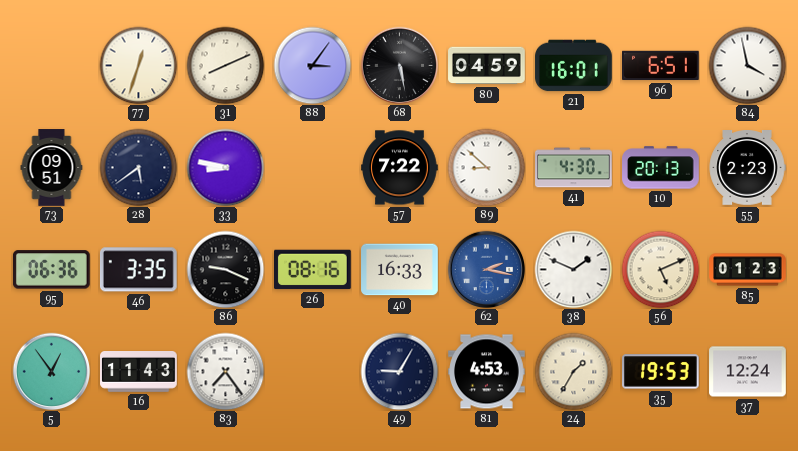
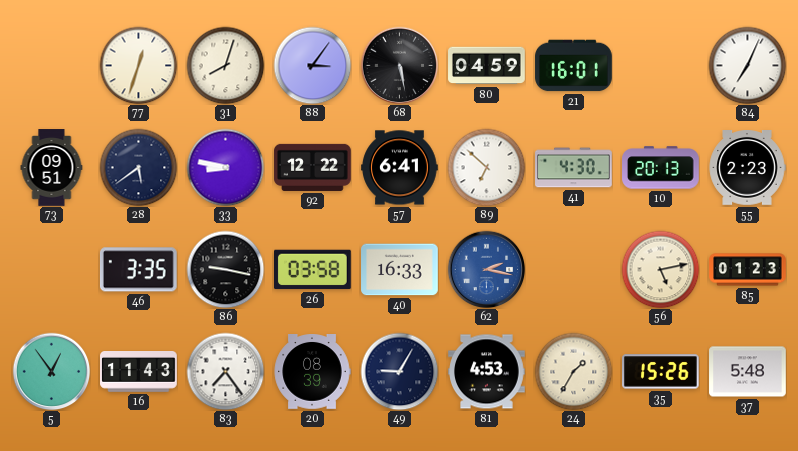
31: 8:11 -> 8:03
96: 6:51 -> none
84: 3:58 -> 7:04
92: none -> 12:22
57: 7:22 -> 6:41
89: 8:52 -> 6:52
95: 06:36 -> none
86: 9:19 -> 9:17
26: 08:16 -> 03:58
38: 1:49 -> none
56: 5:11 -> 5:13
20: none -> 08:39
35: 19:53 -> 15:26
37: 12:24 -> 5:48
